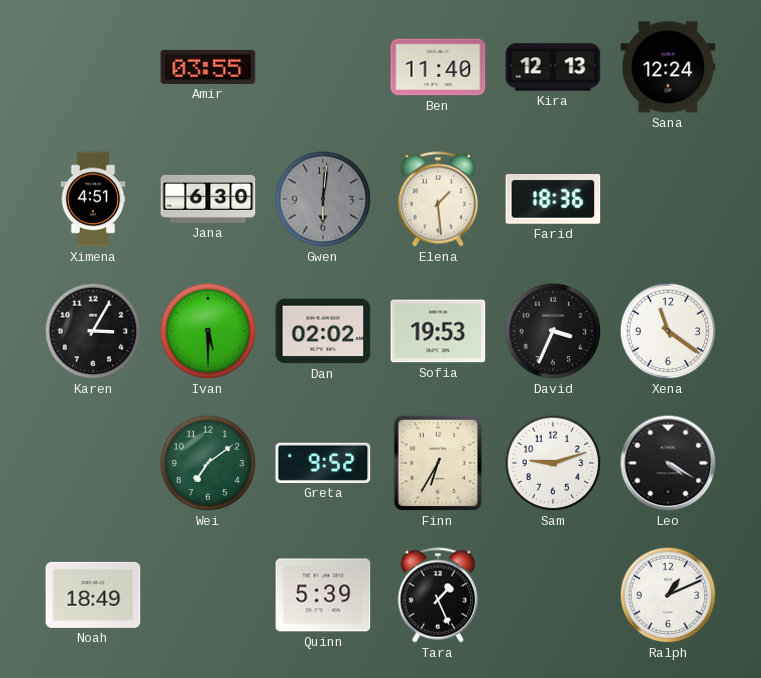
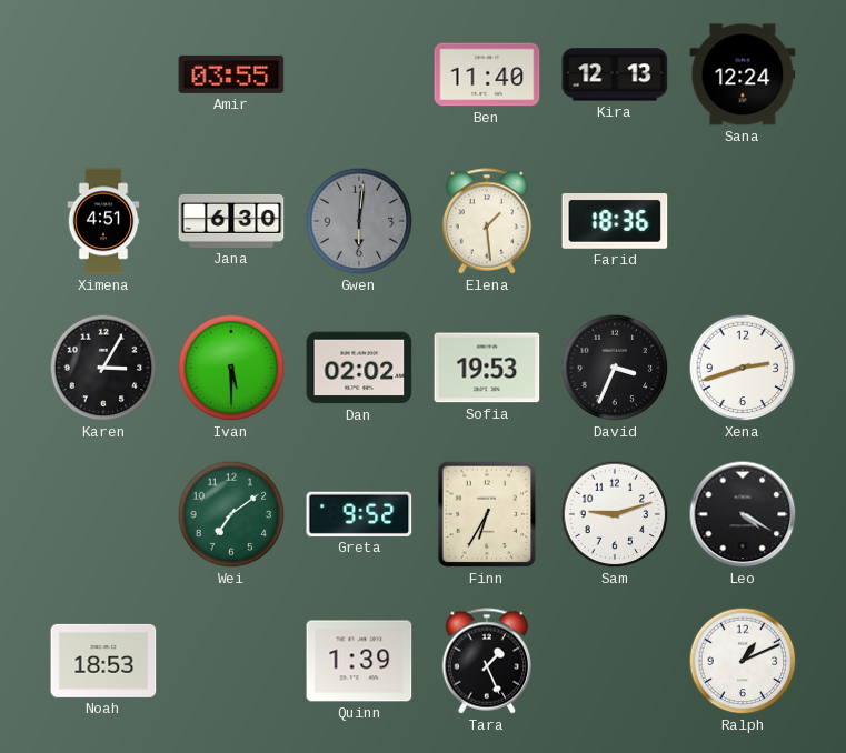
Xena: 11:21 -> 2:42
Noah: 18:49 -> 18:53
Quinn: 5:39 -> 1:39
